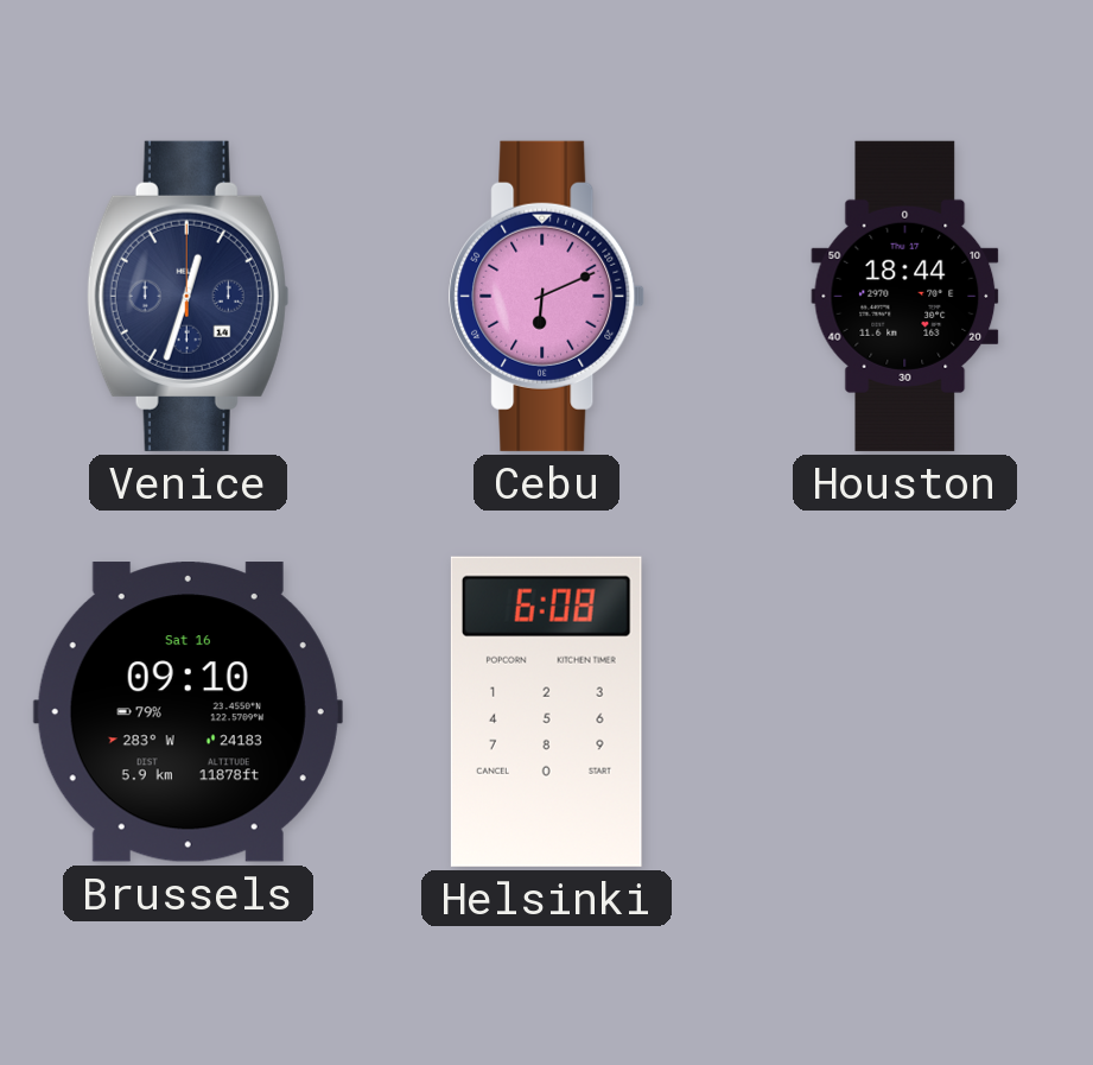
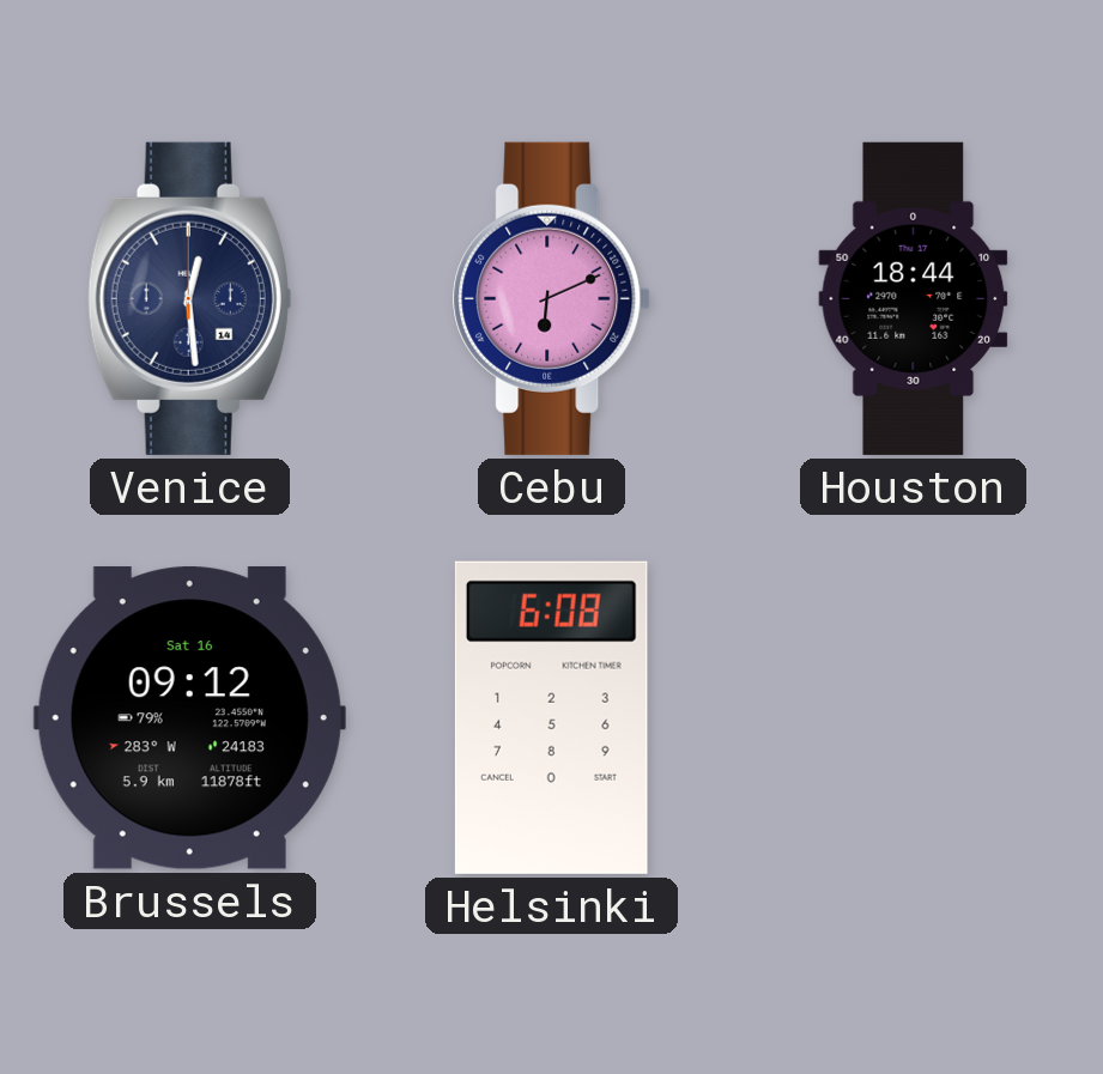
Venice: 12:33 -> 12:29
Brussels: 09:10 -> 09:12
